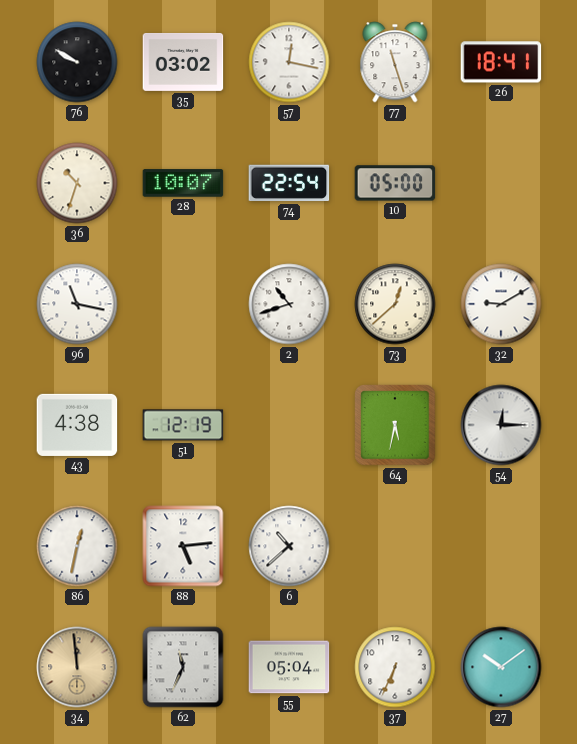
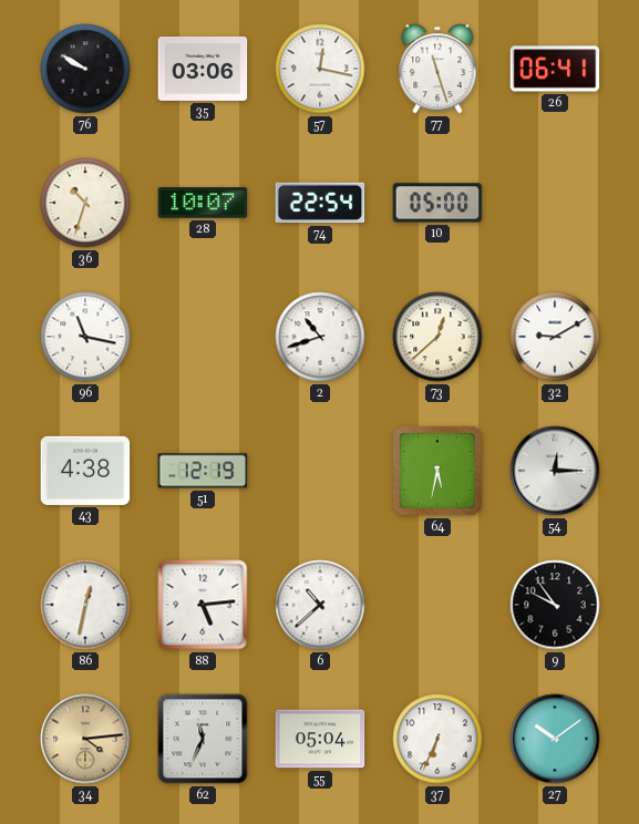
35: 03:02 -> 03:06
26: 18:41 -> 06:41
9: none -> 9:54
34: 11:59 -> 4:14
